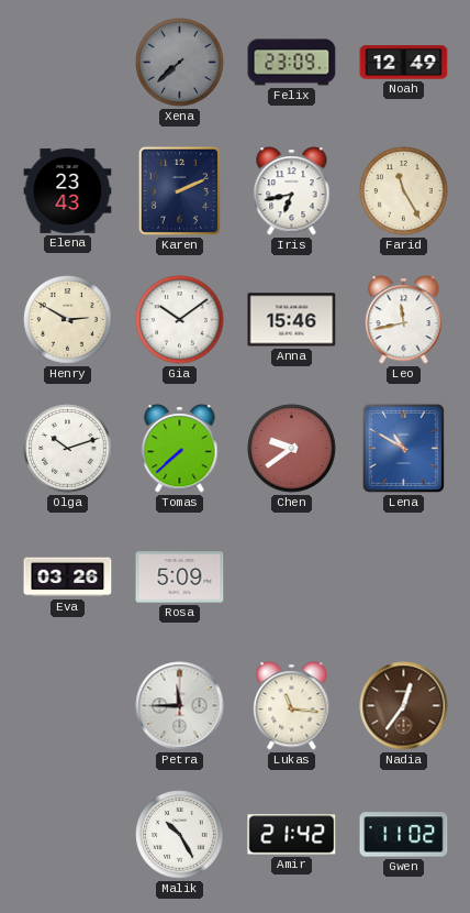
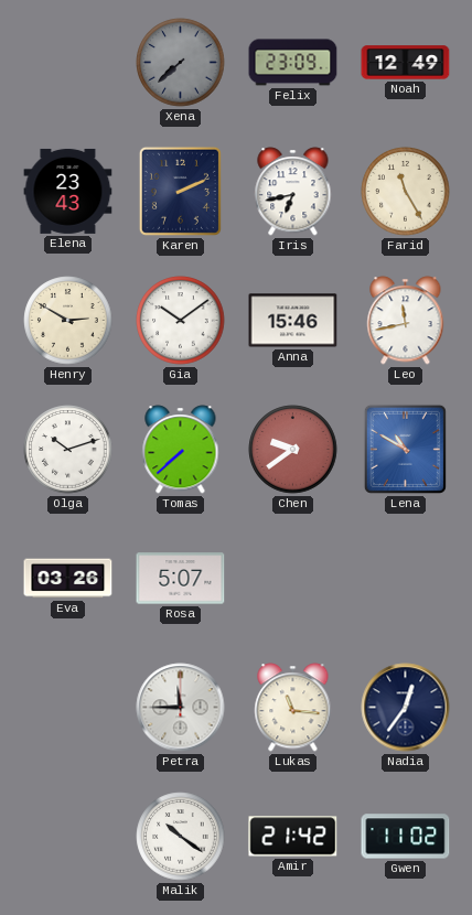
Rosa: 5:09 -> 5:07
Nadia dial: brown -> navy
Malik: 10:25 -> 10:21
